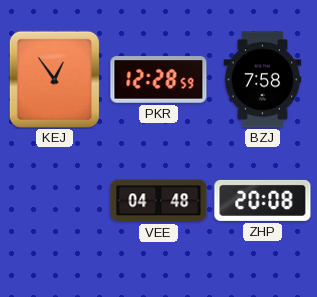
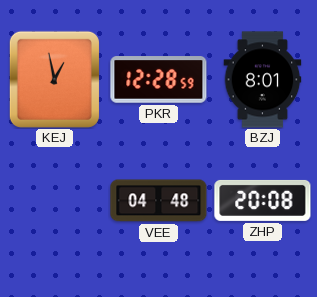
KEJ: 12:54 -> 12:58
BZJ: 7:58 -> 8:01
